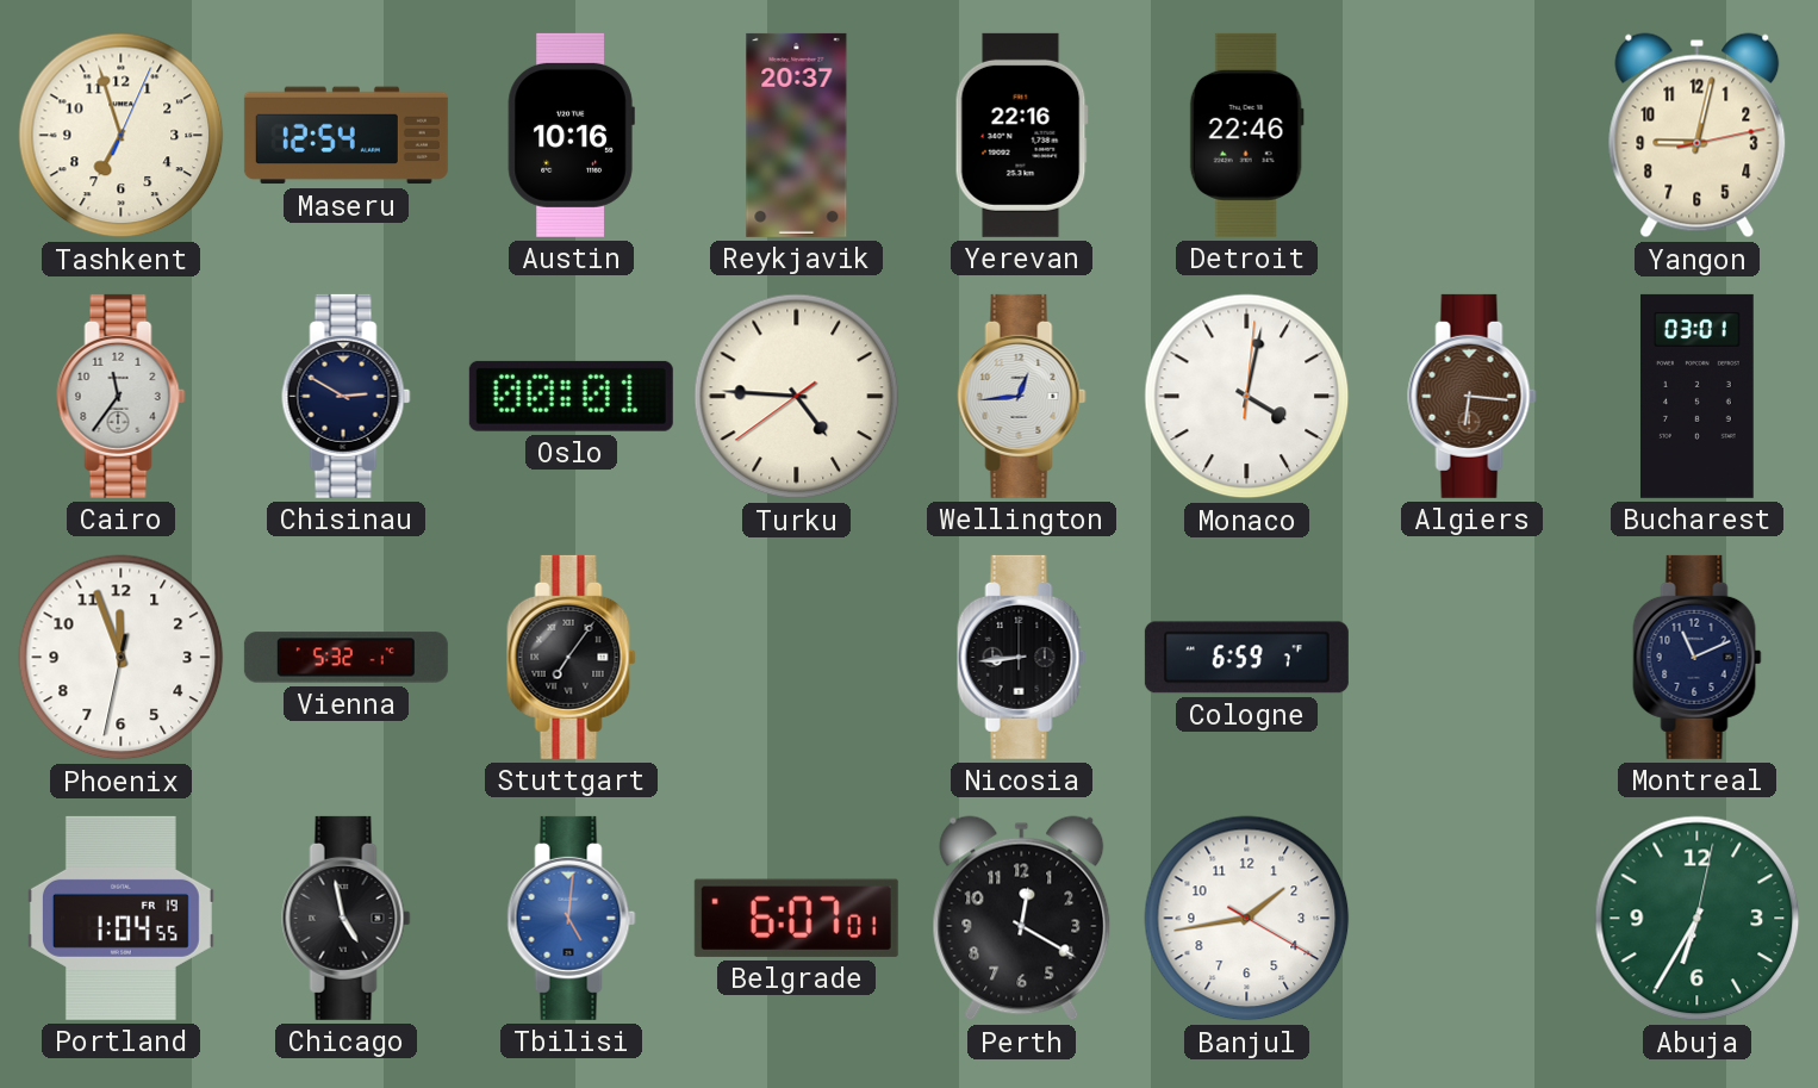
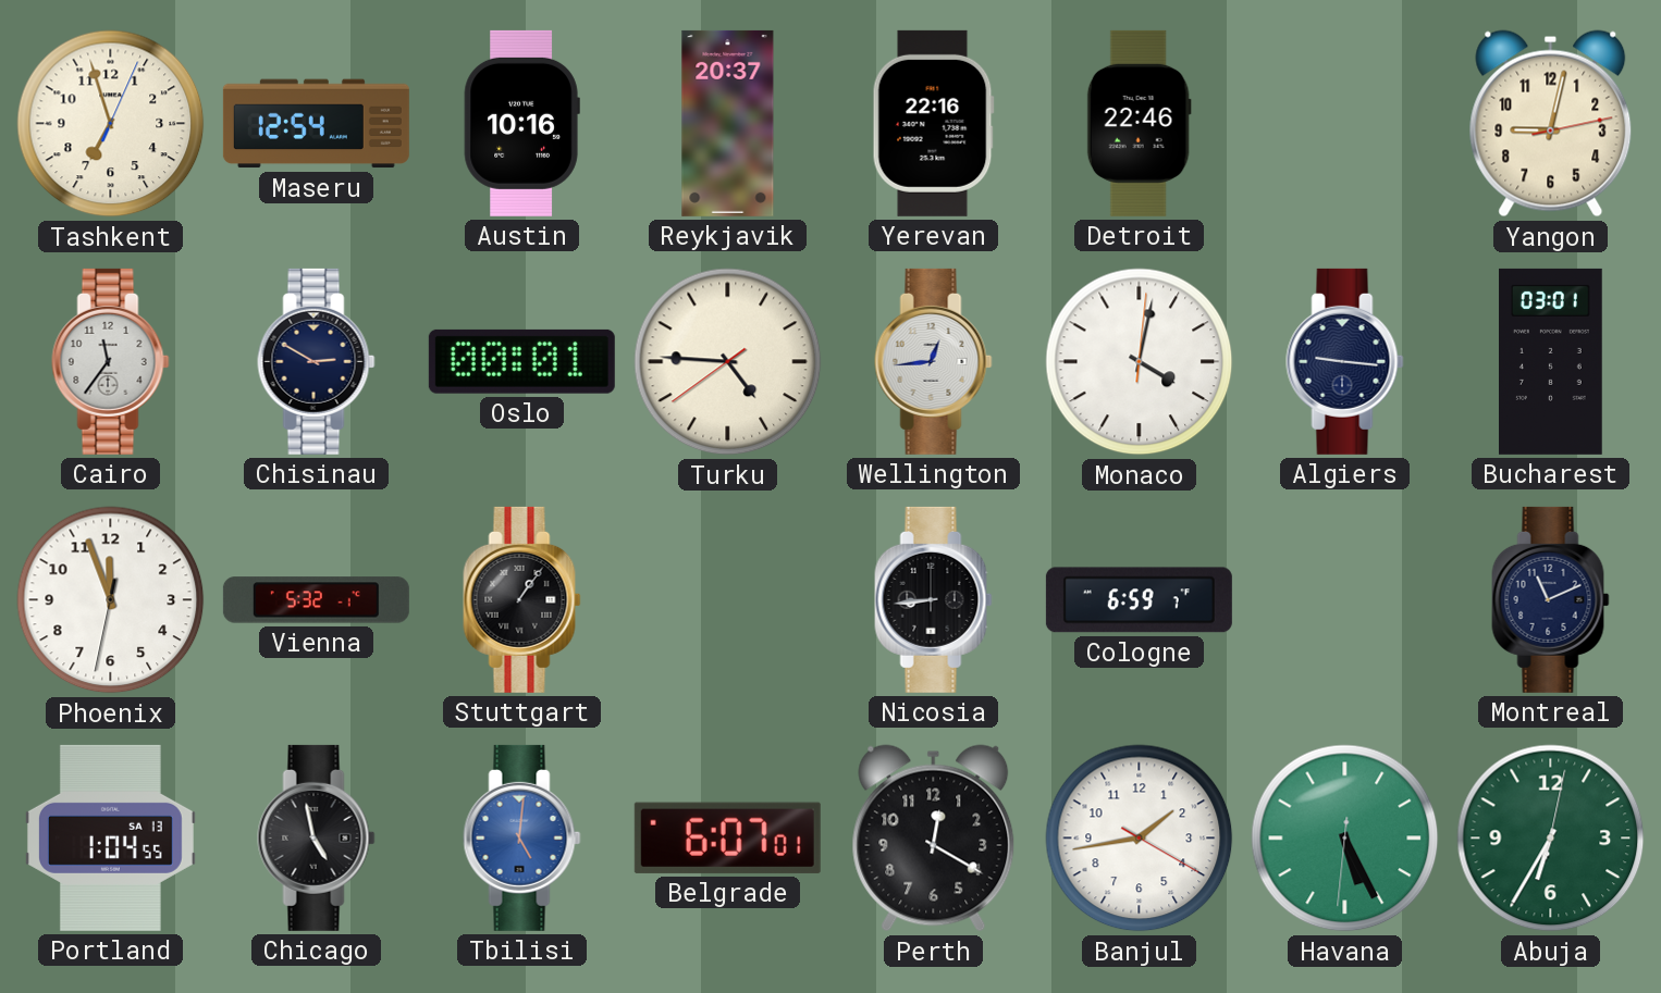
Algiers: 6:16 -> 9:16
Algiers dial: brown -> navy
Stuttgart: 7:06 -> 1:06
Portland date: FR 19 -> SA 13
Havana: none -> 5:25
